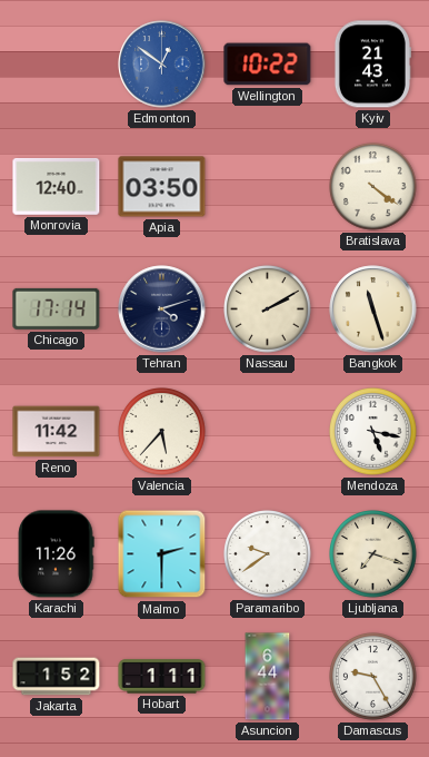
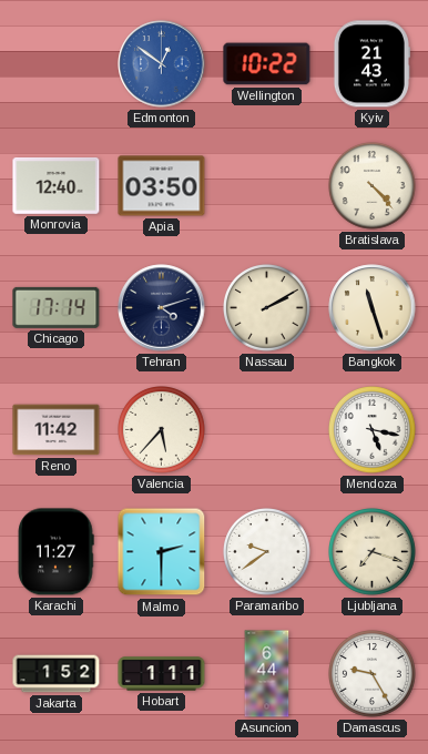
Bratislava: 4:21 -> 4:23
Karachi: 11:26 -> 11:27
